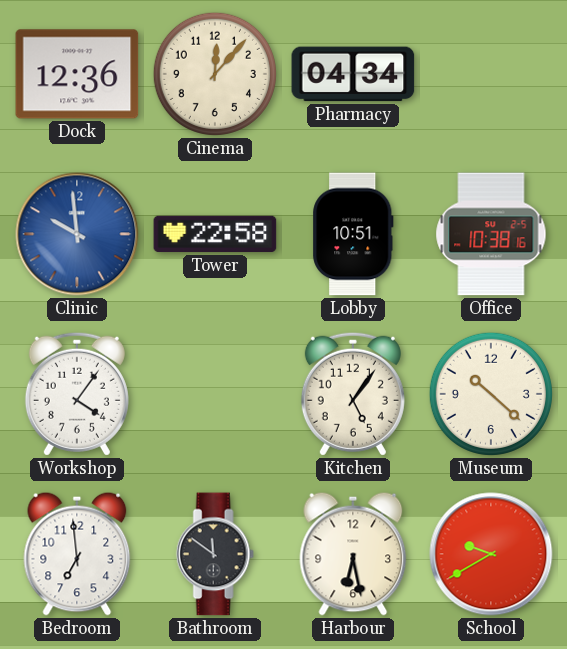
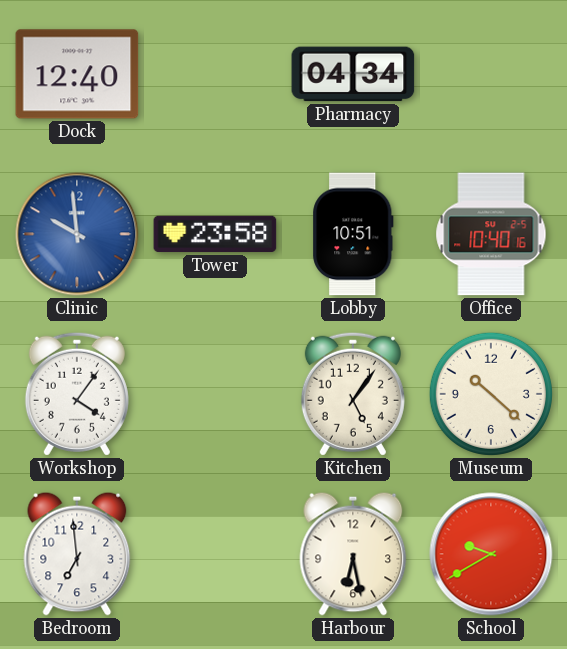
Dock: 12:36 -> 12:40
Cinema: 12:07 -> none
Tower: 22:58 -> 23:58
Office: 10:38 -> 10:40
Bathroom: 11:51 -> none
